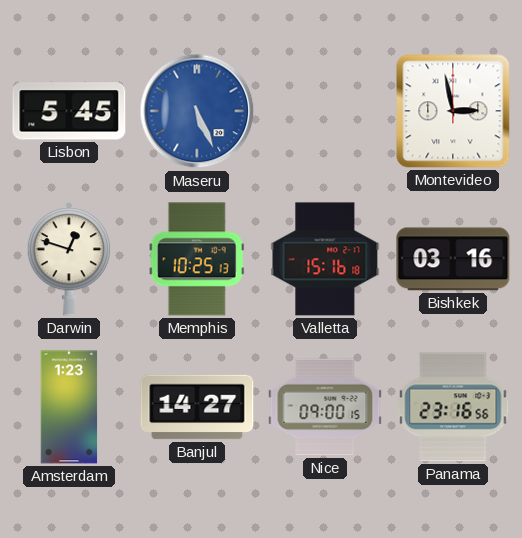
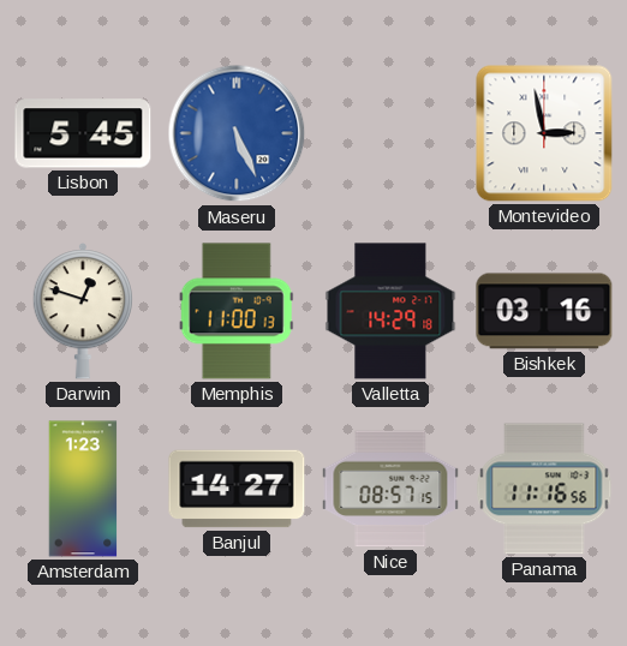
Memphis: 10:25 -> 11:00
Valletta: 15:16 -> 14:29
Nice: 09:00 -> 08:57
Panama: 23:16 -> 11:16
